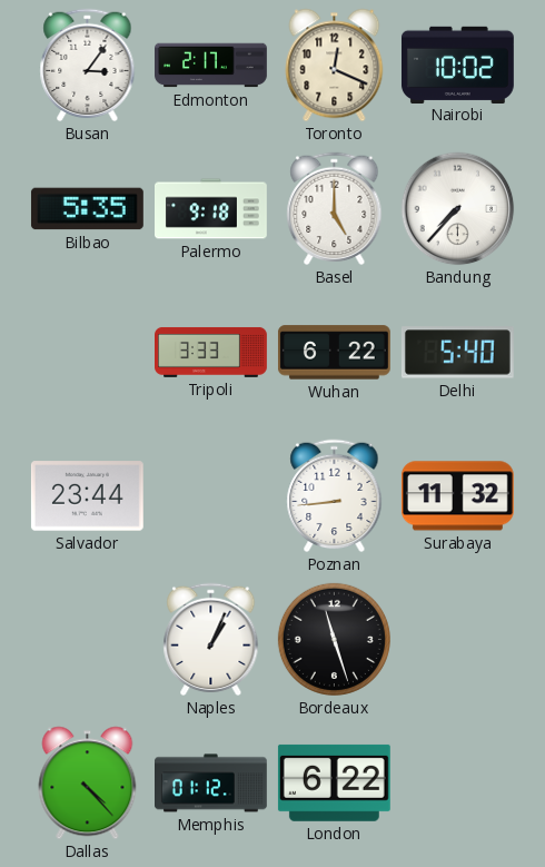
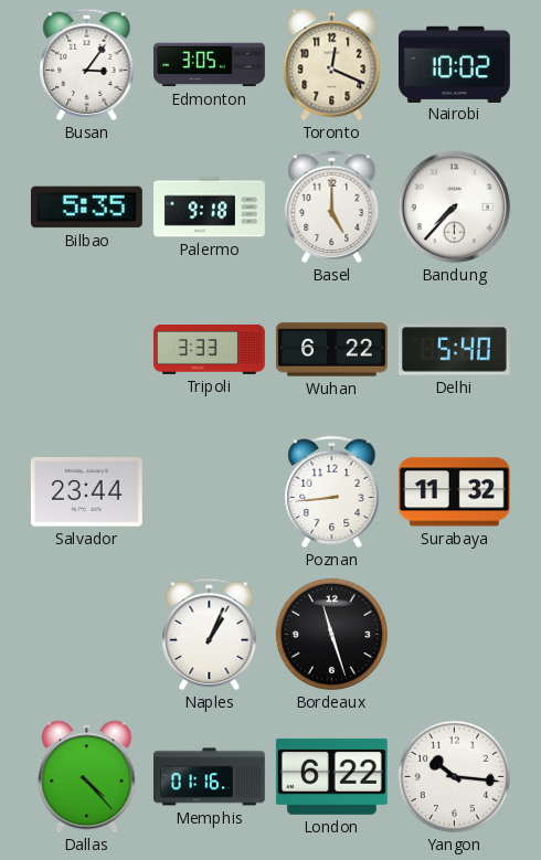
Edmonton: 2:17 -> 3:05
Memphis: 01:12 -> 01:16
Yangon: none -> 10:16
